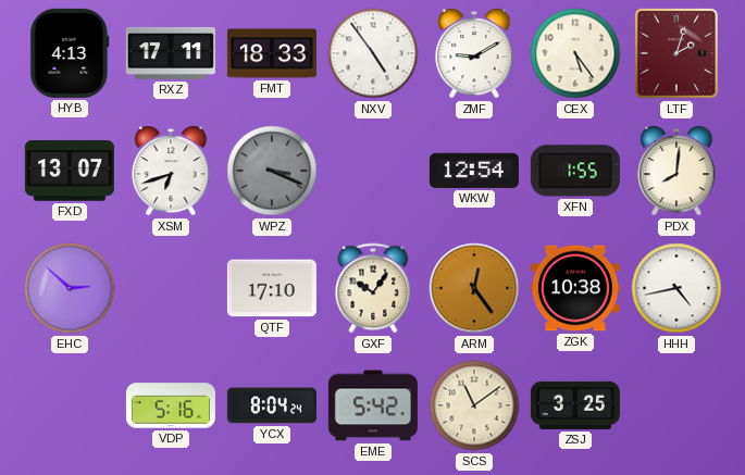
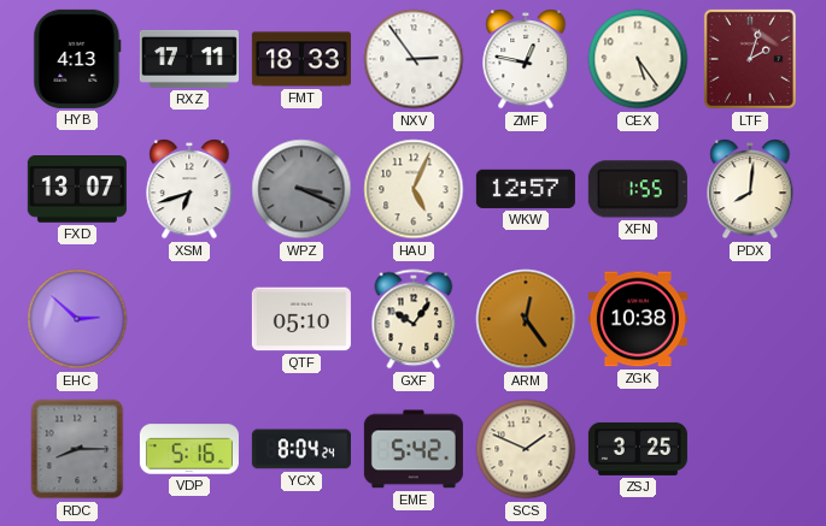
NXV: 4:54 -> 2:54
ZMF: 9:10 -> 12:47
HAU: none -> 5:04
WKW: 12:54 -> 12:57
QTF: 17:10 -> 05:10
HHH: 4:43 -> none
RDC: none -> 8:15
SCS: 11:09 -> 1:49
